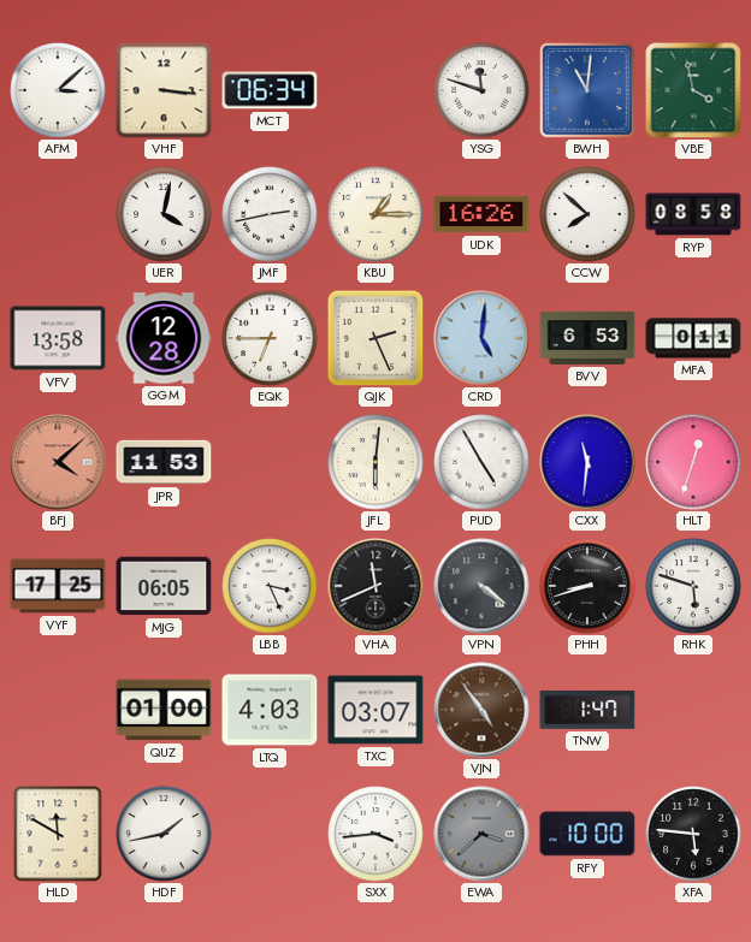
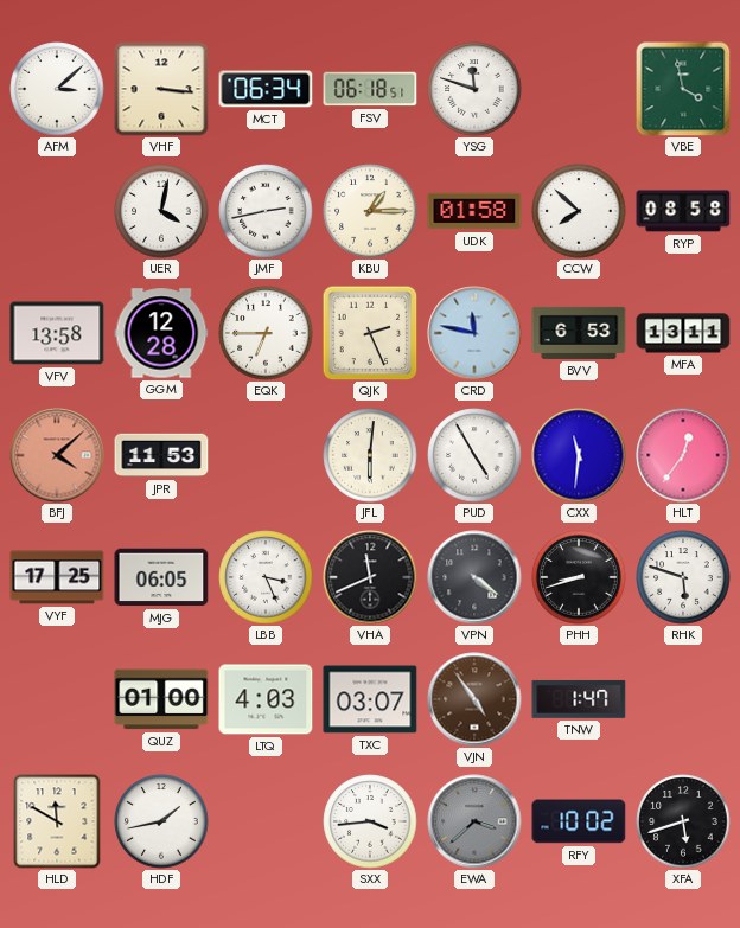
FSV: none -> 06:18
BWH: 11:01 -> none
UDK: 16:26 -> 01:58
CRD: 5:01 -> 11:47
MFA: 0:11 -> 13:11
HLT: 12:33 -> 12:36
RFY: 10:00 -> 10:02
XFA: 5:46 -> 5:42
